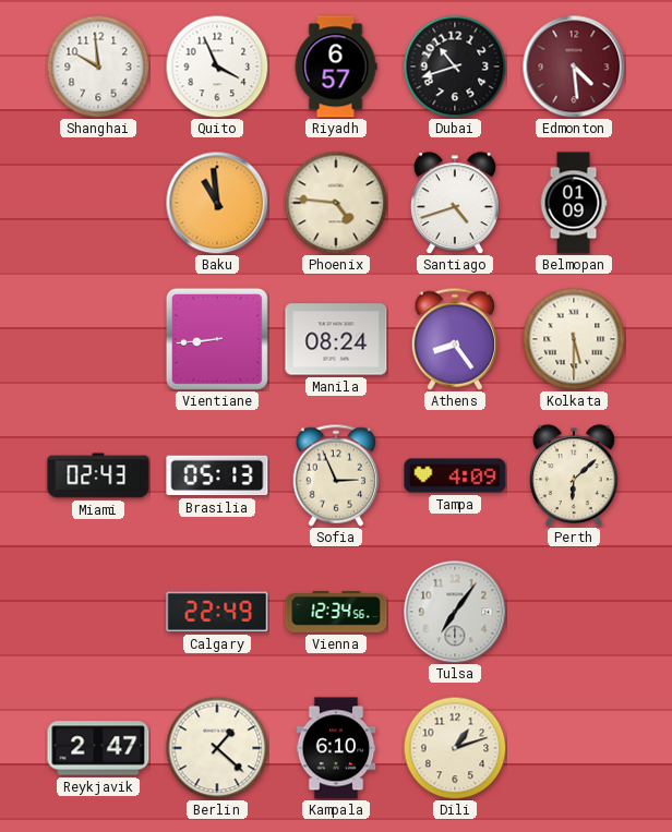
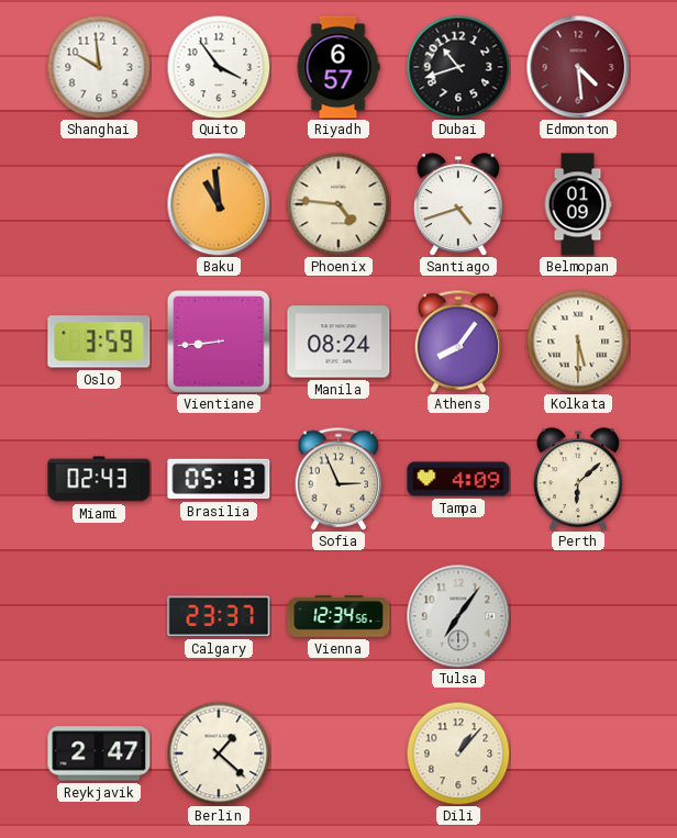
Quito: 3:56 -> 3:54
Oslo: none -> 3:59
Athens: 8:24 -> 8:06
Calgary: 22:49 -> 23:37
Kampala: 6:10 -> none
Dili: 1:12 -> 1:07
